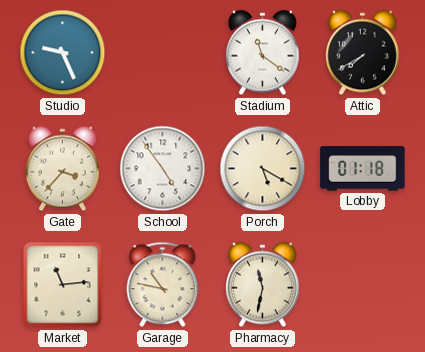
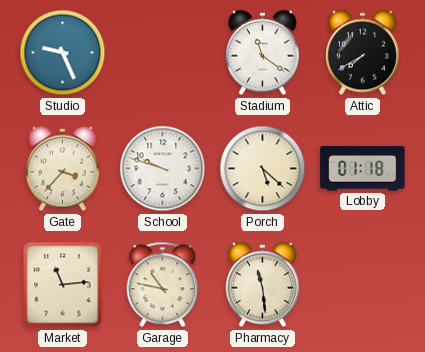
School: 4:54 -> 9:48
Porch: 5:20 -> 5:22
Pharmacy: 11:32 -> 11:29
